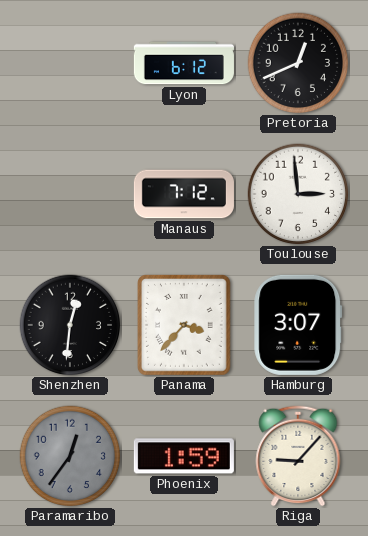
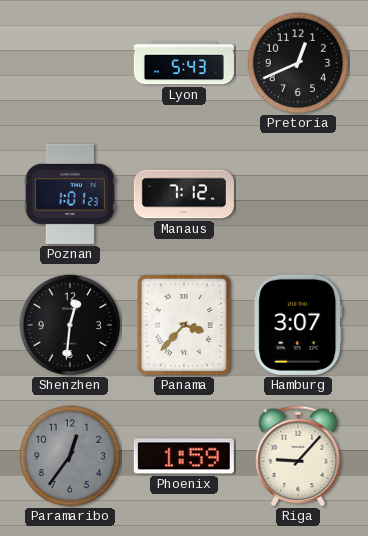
Lyon: 6:12 -> 5:43
Poznan: none -> 1:01
Toulouse: 2:59 -> none
